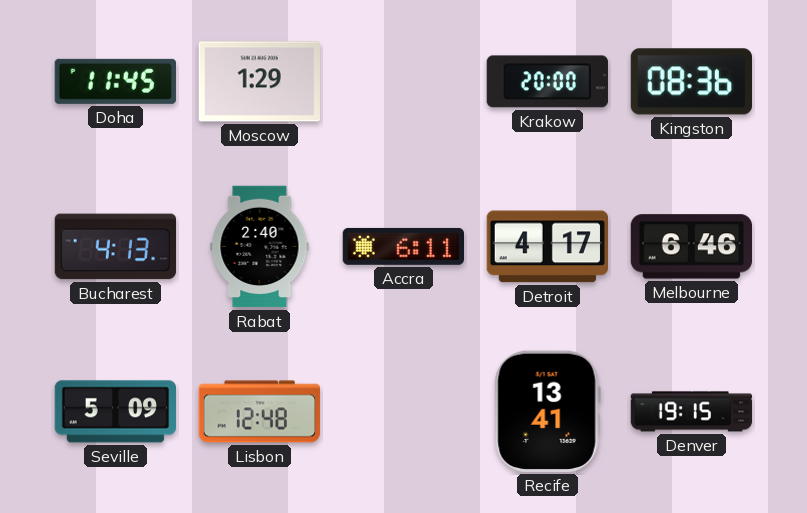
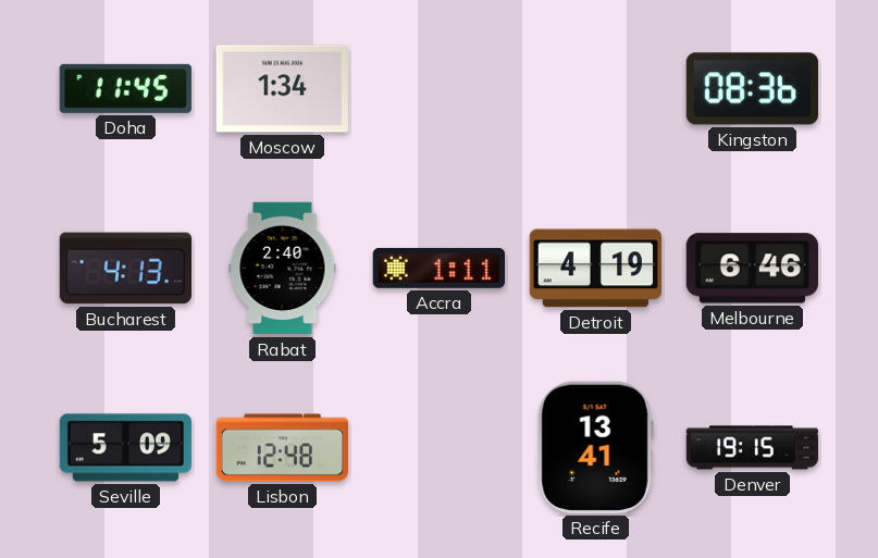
Moscow: 1:29 -> 1:34
Krakow: 20:00 -> none
Accra: 6:11 -> 1:11
Detroit: 4:17 -> 4:19
